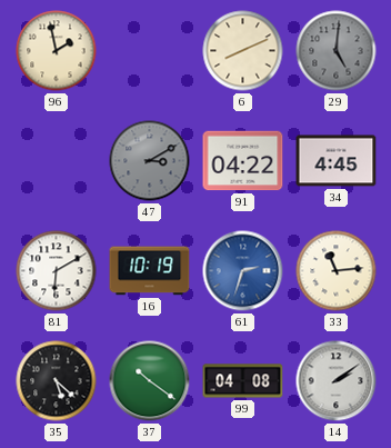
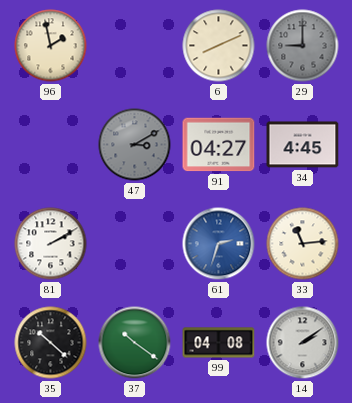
29: 5:01 -> 9:00
91: 04:22 -> 04:27
81: 6:10 -> 2:10
16: 10:19 -> none
35: 5:22 -> 10:22
